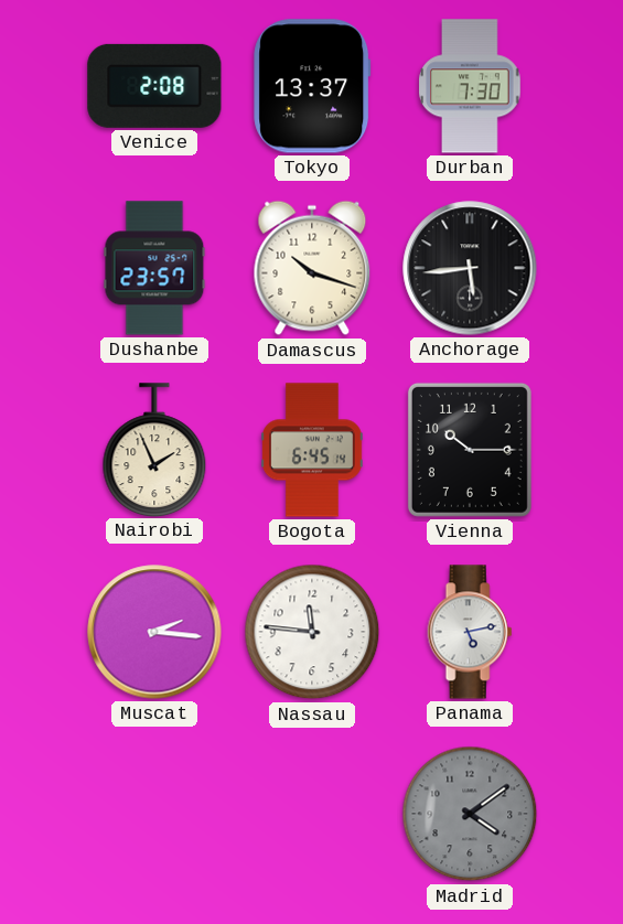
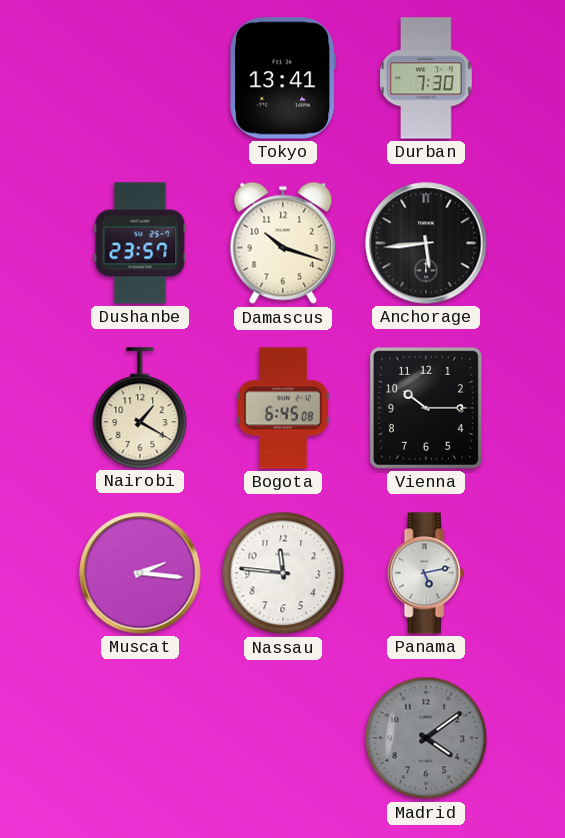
Venice: 2:08 -> none
Tokyo: 13:37 -> 13:41
Nairobi: 1:56 -> 1:20
Bogota: 6:45:14 -> 6:45:08
